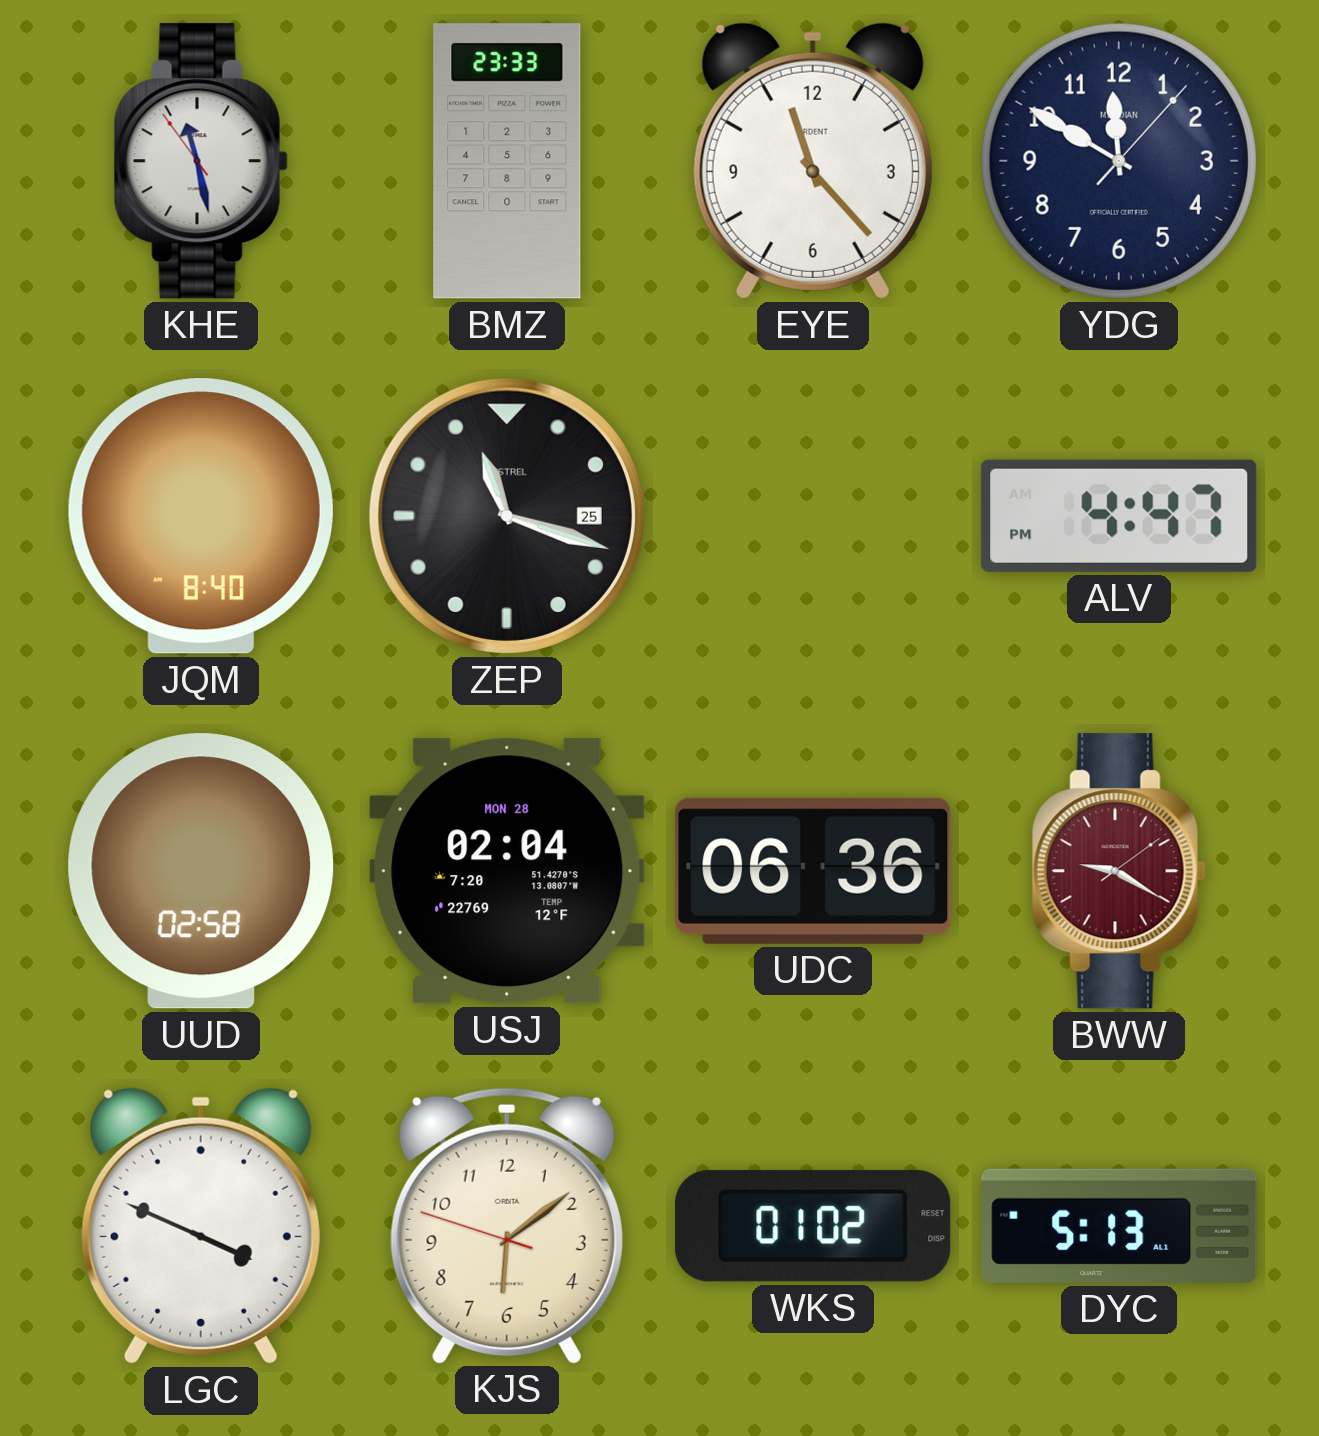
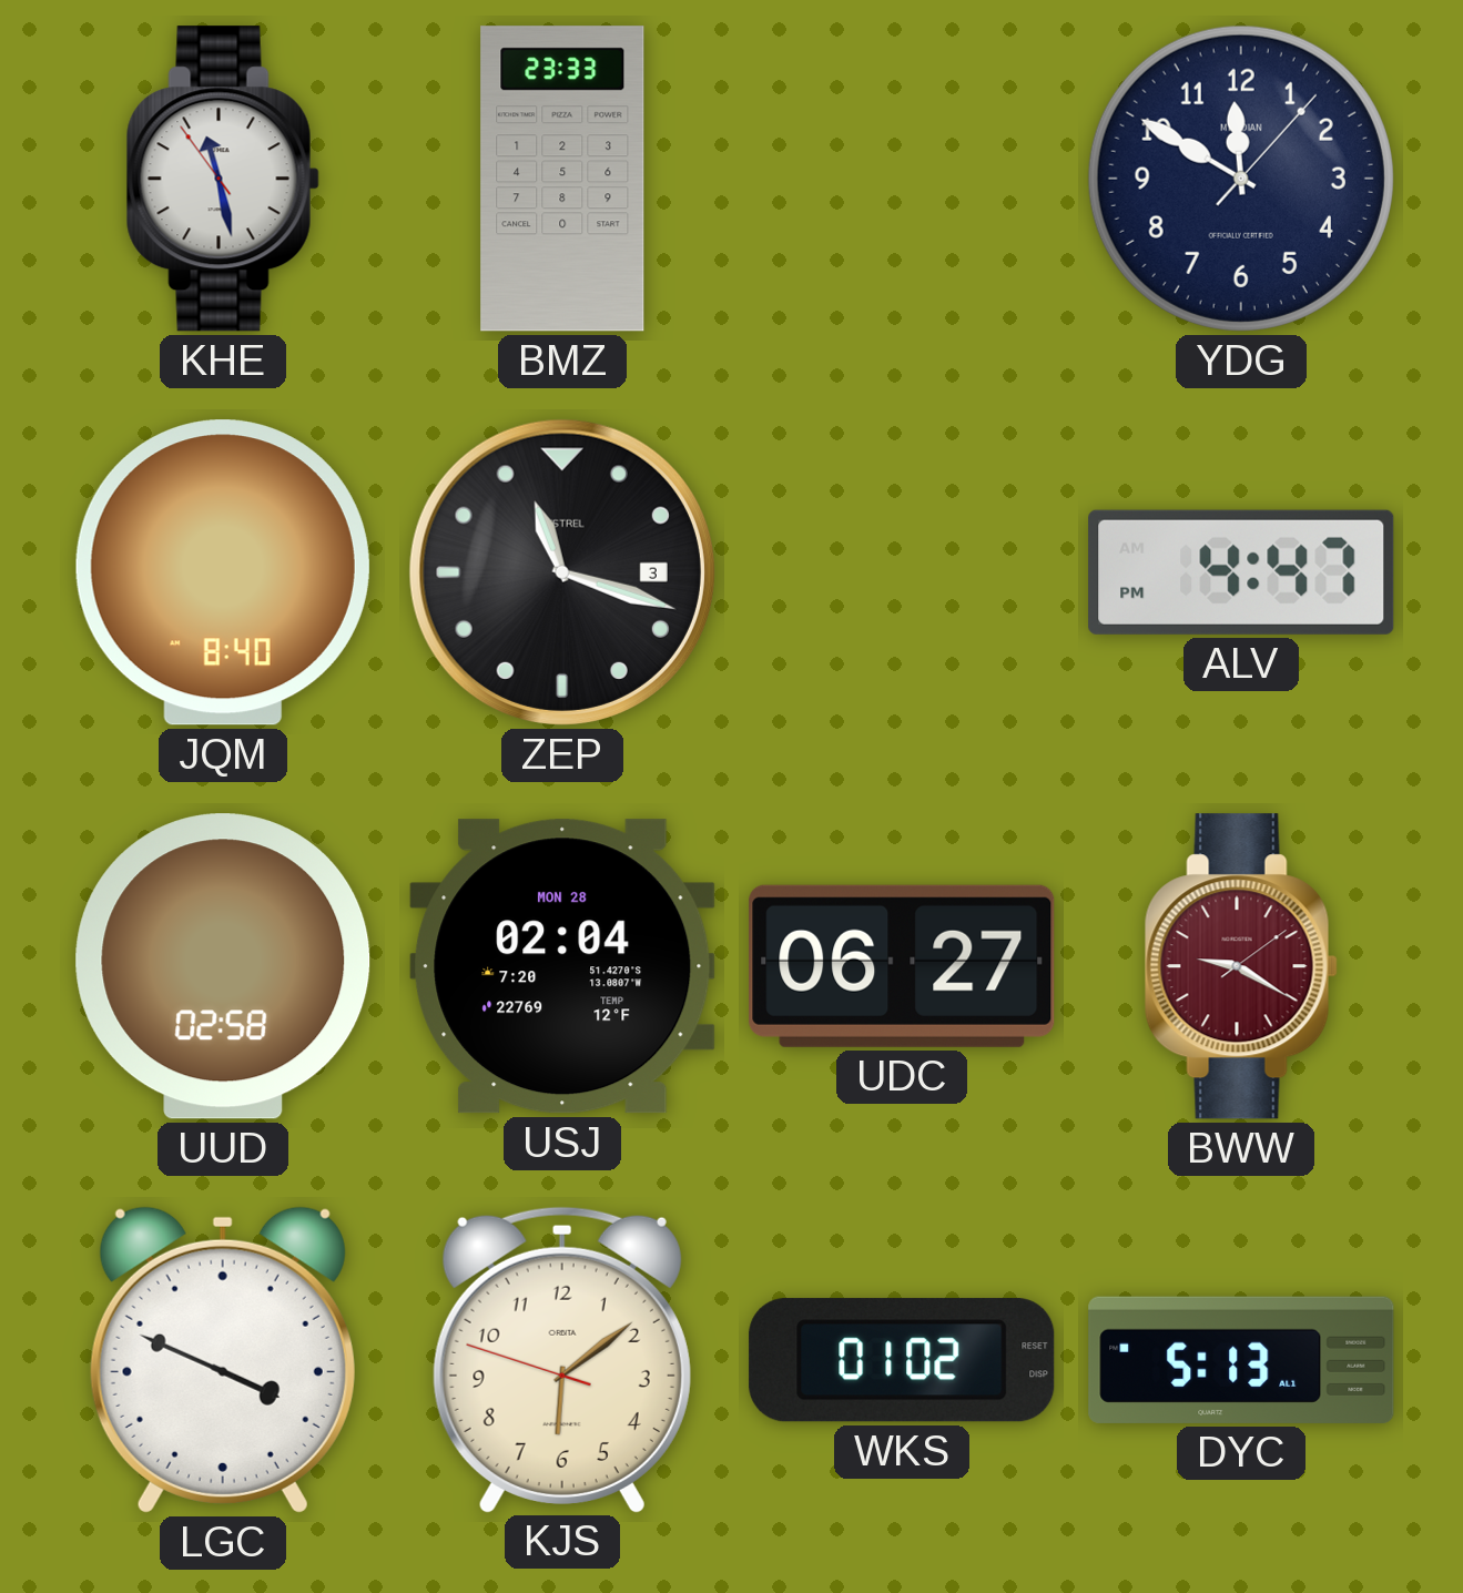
EYE: 11:23 -> none
ZEP date: 25 -> 3
UDC: 06:36 -> 06:27
